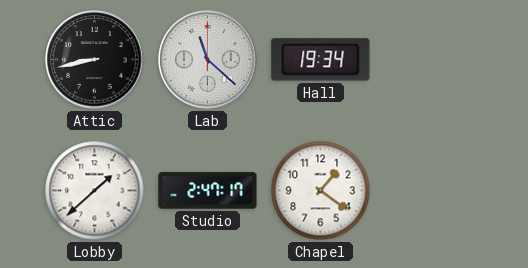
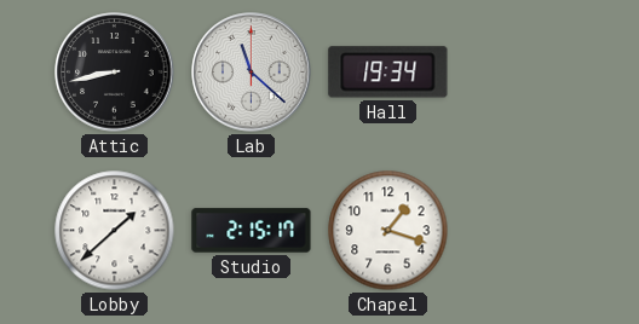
Studio: 2:47 -> 2:15
Chapel: 1:21 -> 1:18
